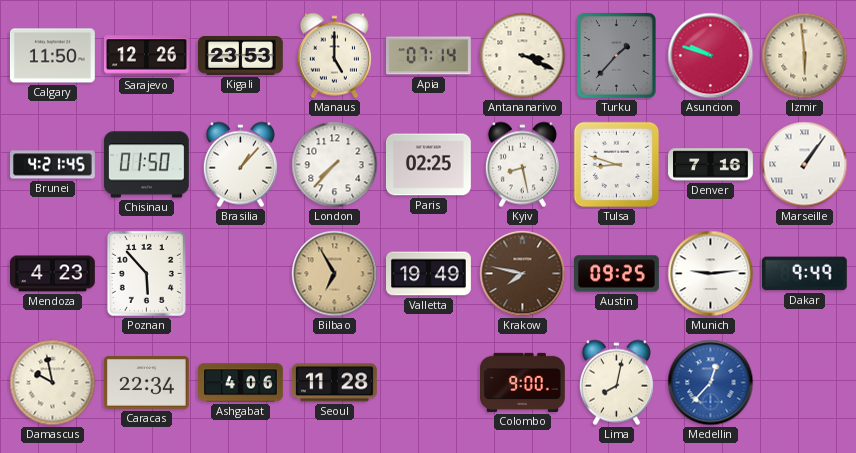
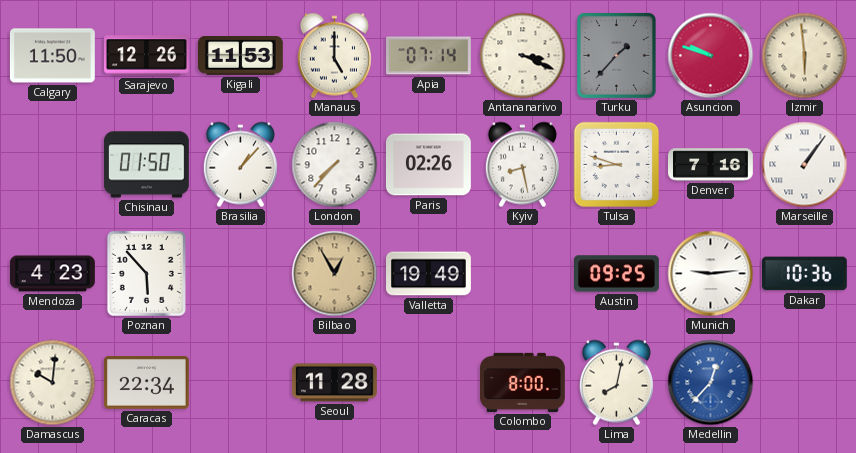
Kigali: 23:53 -> 11:53
Brunei: 4:21 -> none
Paris: 02:25 -> 02:26
Bilbao: 6:55 -> 12:55
Krakow: 7:47 -> none
Dakar: 9:49 -> 10:36
Damascus: 9:58 -> 10:01
Ashgabat: 4:06 -> none
Colombo: 9:00 -> 8:00
